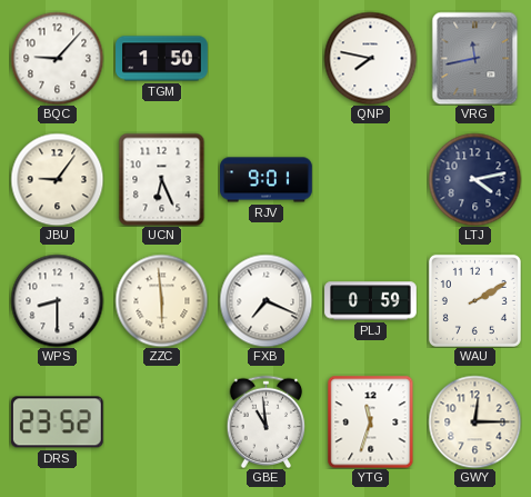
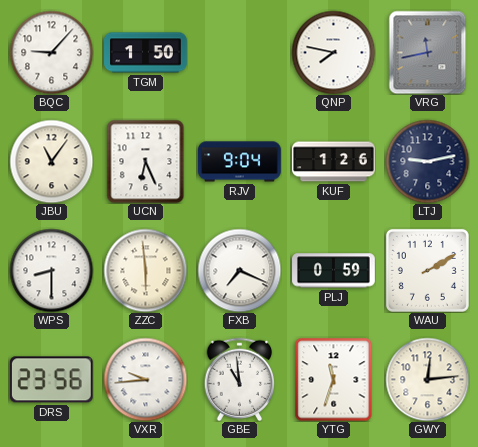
JBU: 9:06 -> 11:06
RJV: 9:01 -> 9:04
KUF: none -> 1:26
LTJ: 4:13 -> 9:13
DRS: 23:52 -> 23:56
VXR: none -> 9:44
GWY: 12:15 -> 12:14
